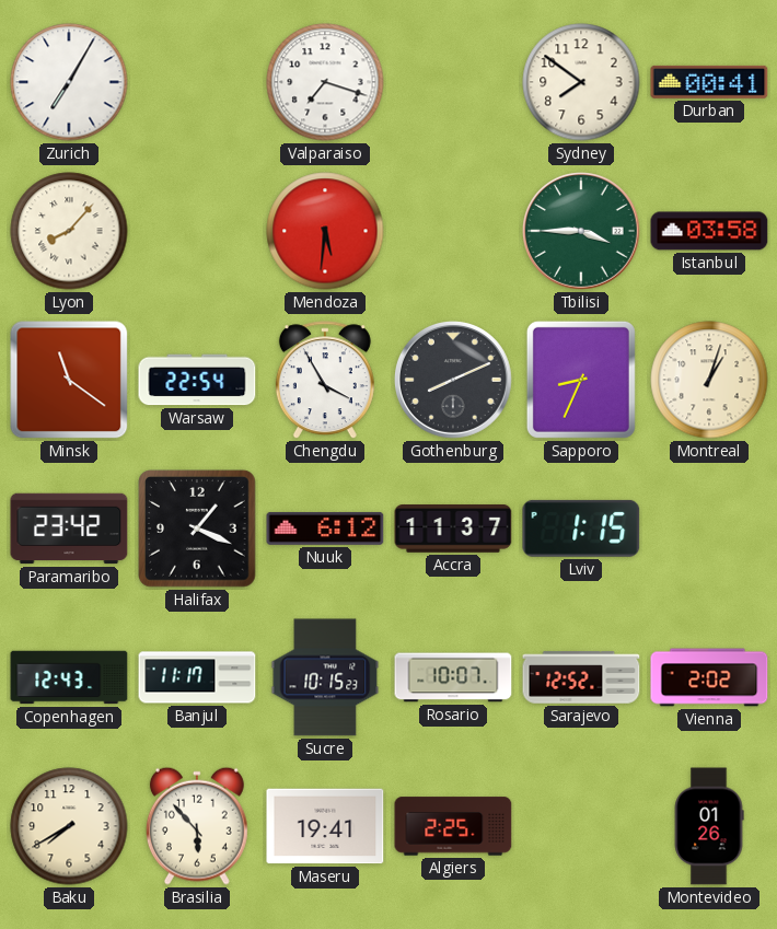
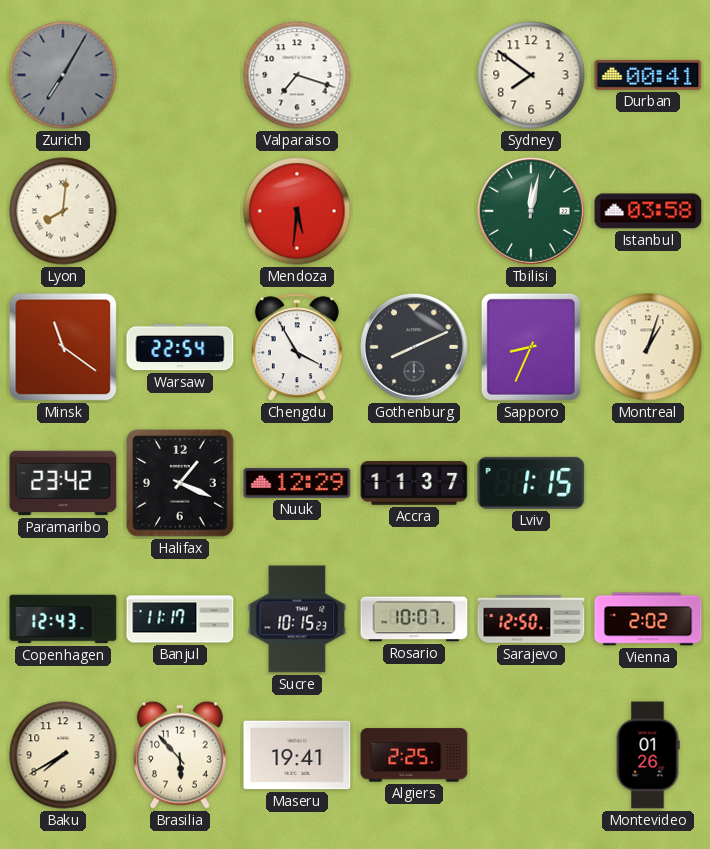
Zurich dial: white -> grey
Lyon: 8:07 -> 8:01
Tbilisi: 3:45 -> 12:02
Nuuk: 6:12 -> 12:29
Sarajevo: 12:52 -> 12:50
